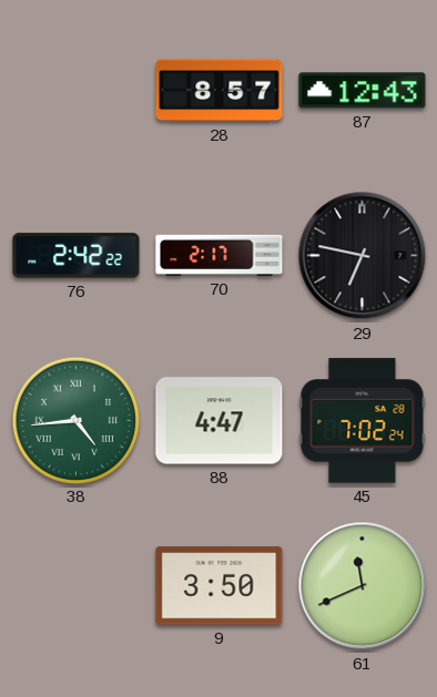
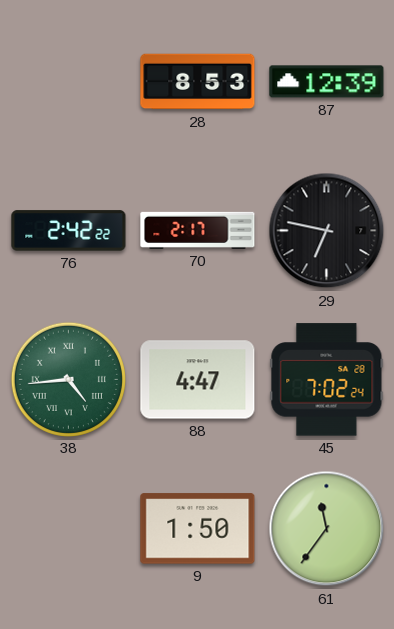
28: 8:57 -> 8:53
87: 12:43 -> 12:39
9: 3:50 -> 1:50
61: 11:41 -> 11:36
